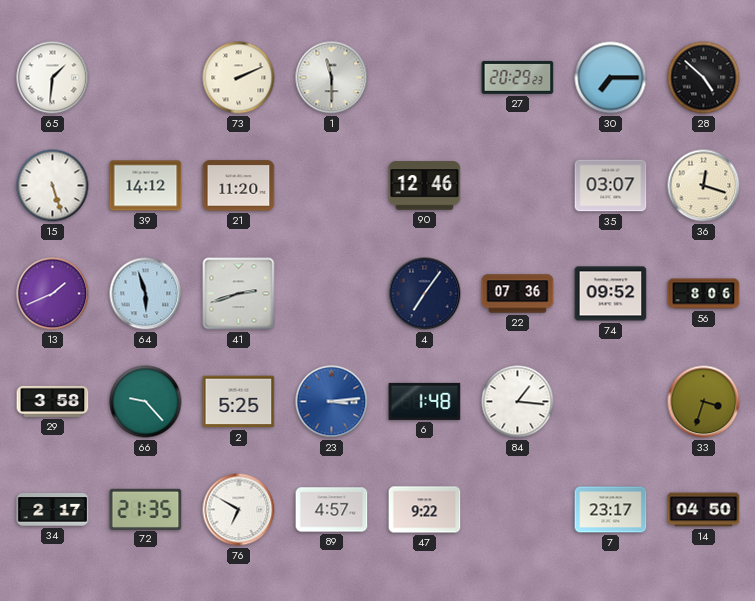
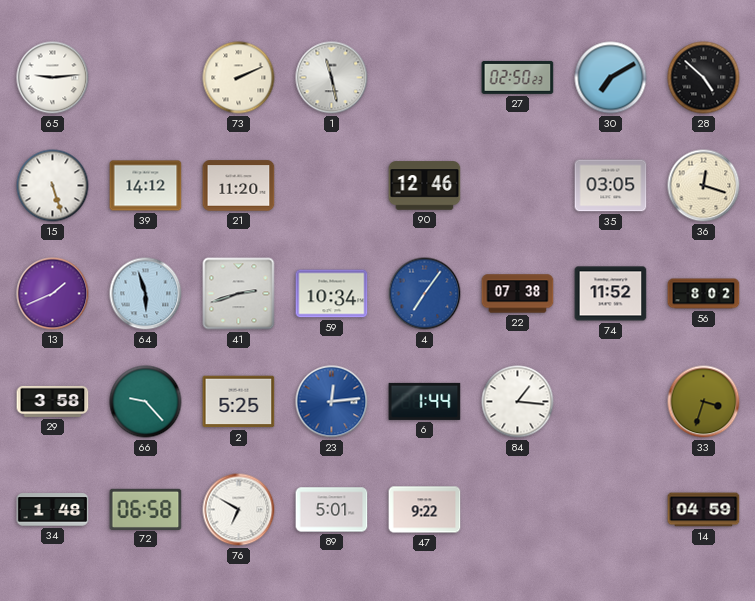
65: 1:31 -> 9:14
1: 11:30 -> 11:28
27: 20:29 -> 02:50
30: 7:15 -> 7:10
35: 03:07 -> 03:05
59: none -> 10:34
4 dial: navy -> blue
22: 07:36 -> 07:38
74: 09:52 -> 11:52
56: 8:06 -> 8:02
23: 3:14 -> 12:14
6: 1:48 -> 1:44
34: 2:17 -> 1:48
72: 21:35 -> 06:58
89: 4:57 -> 5:01
7: 23:17 -> none
14: 04:50 -> 04:59
